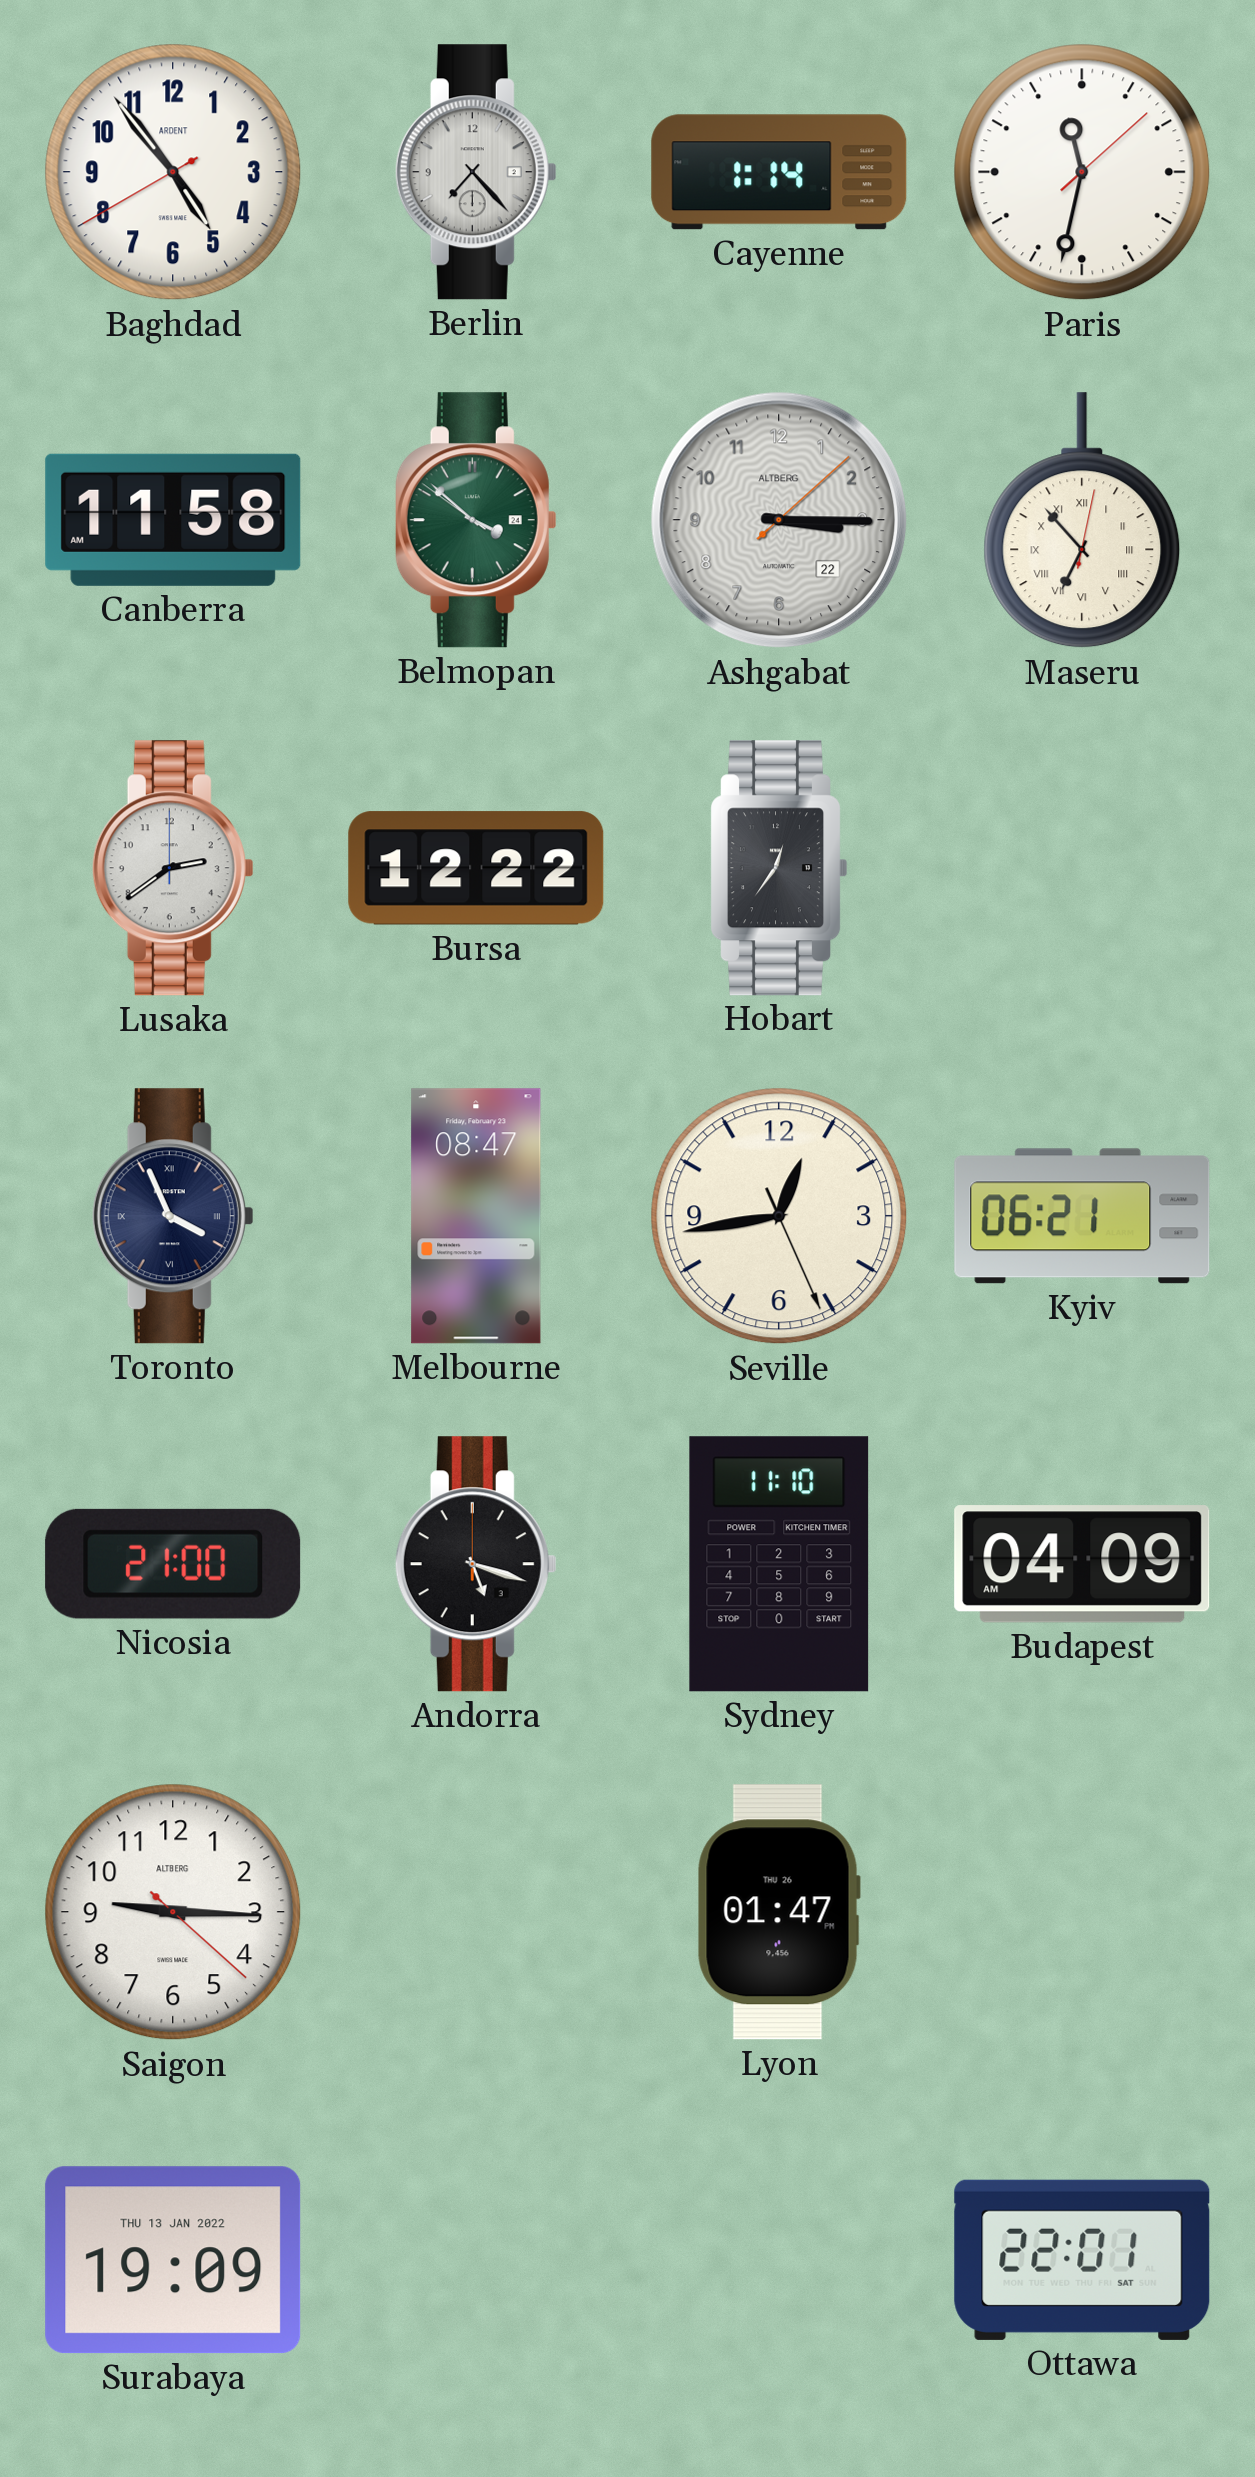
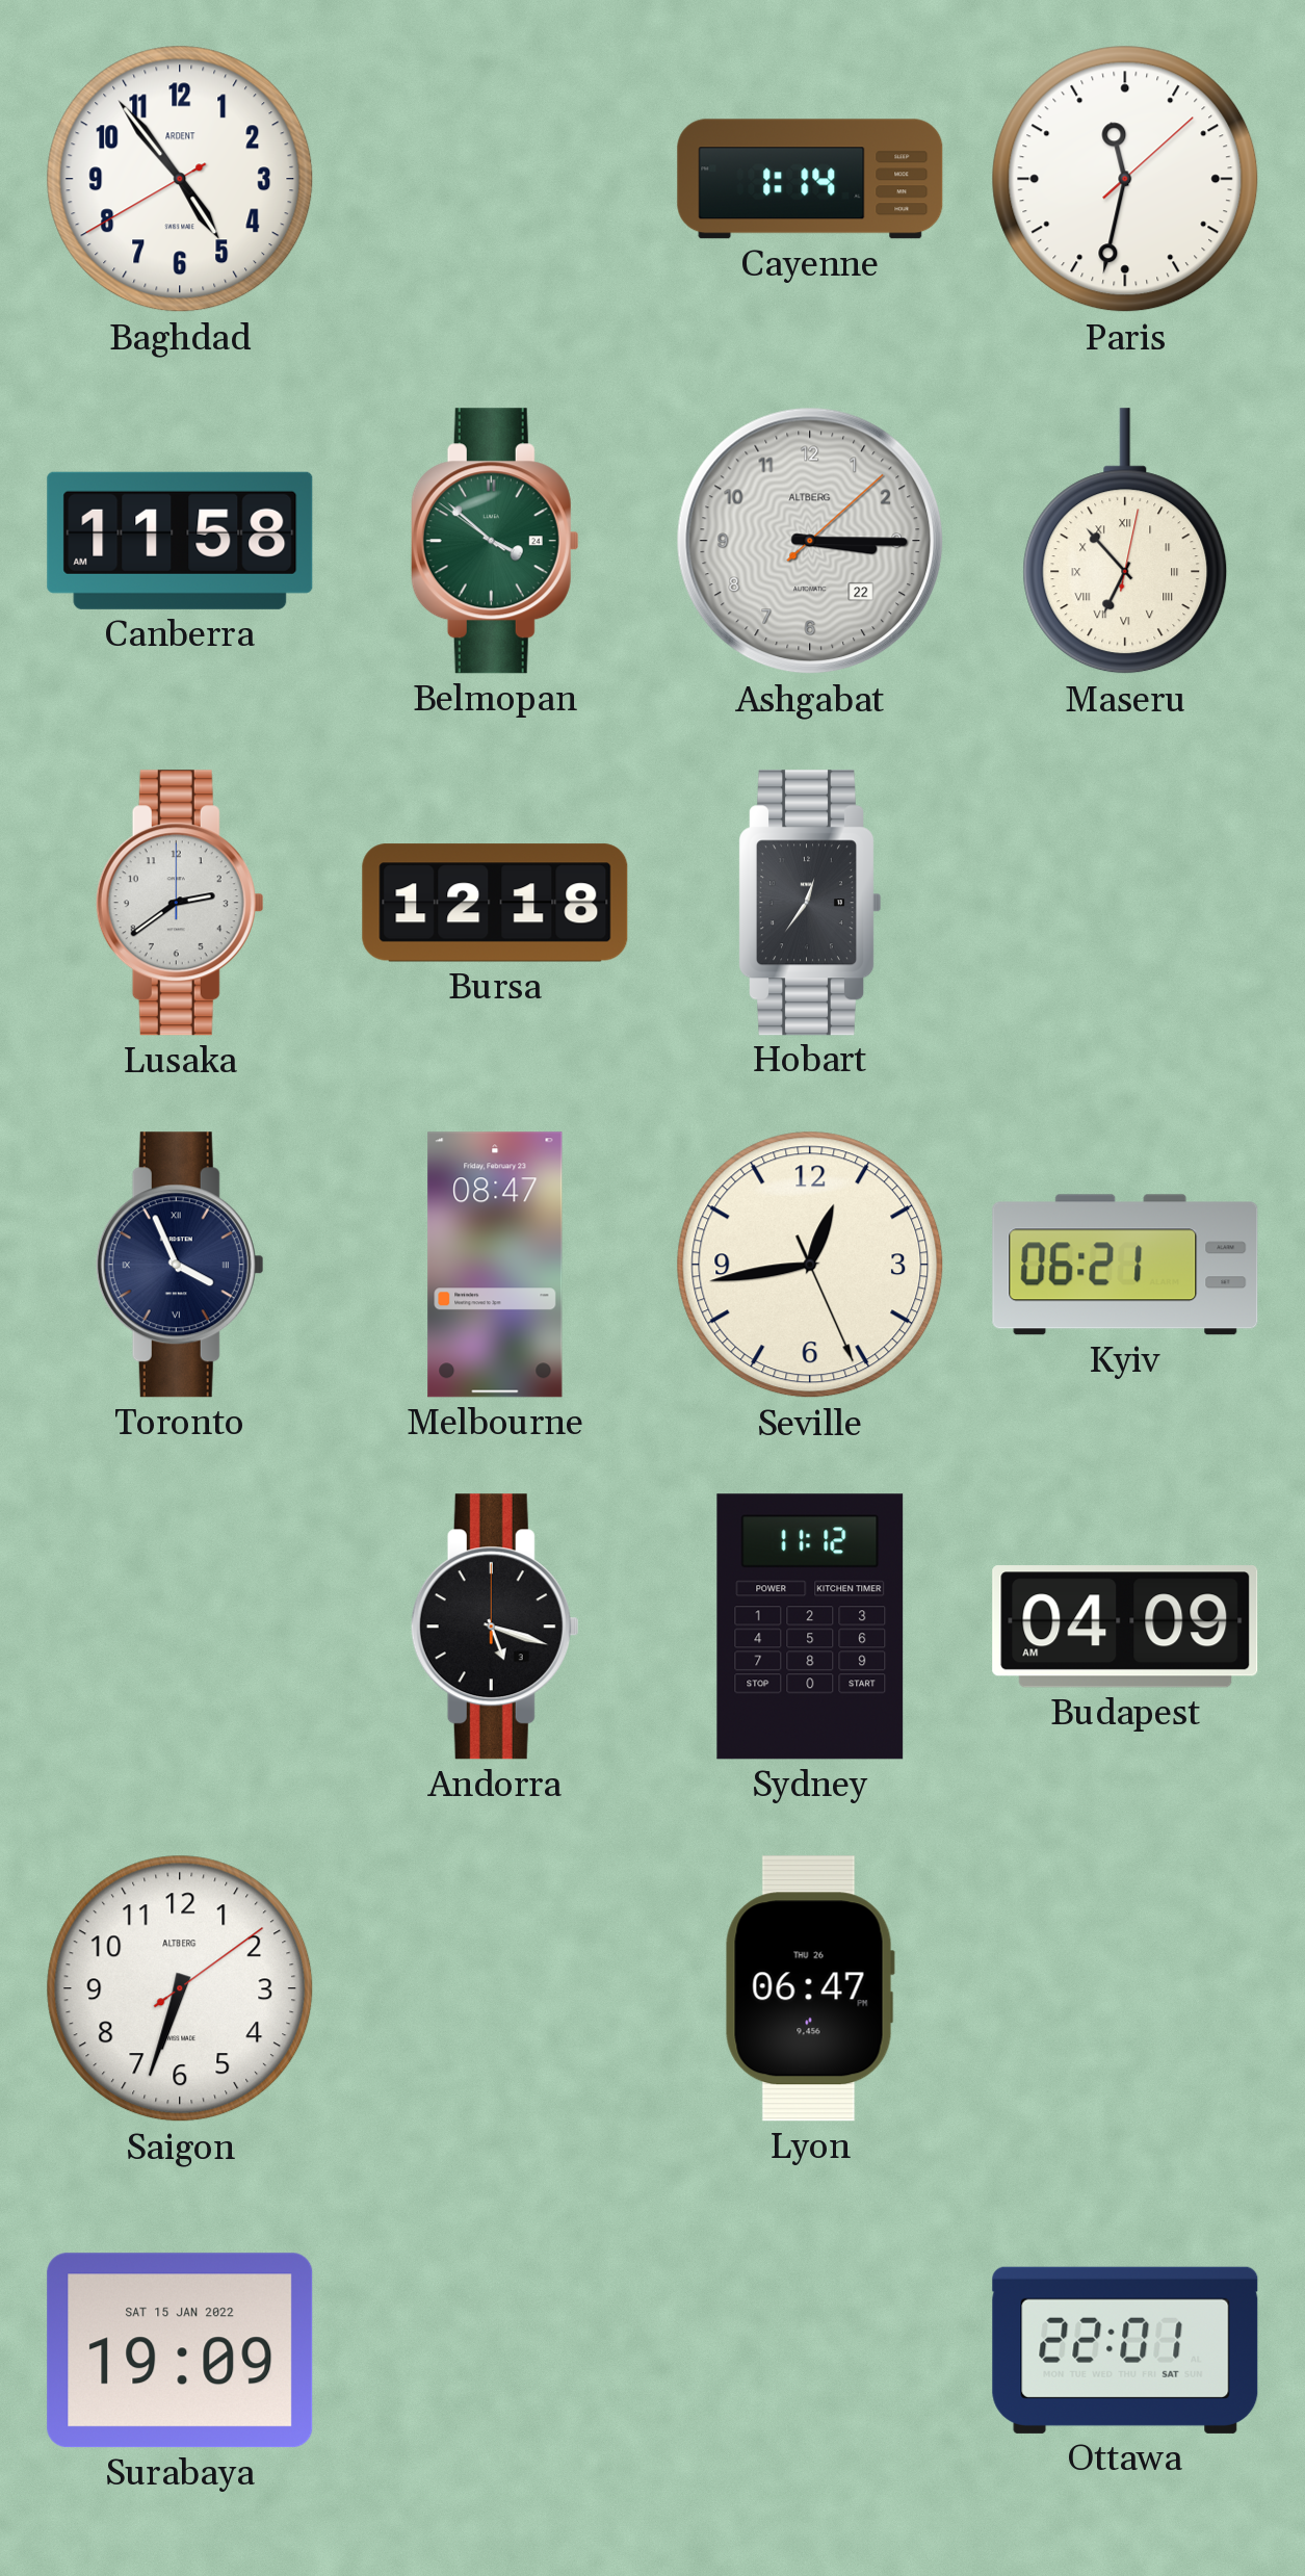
Berlin: 7:23 -> none
Bursa: 12:22 -> 12:18
Nicosia: 21:00 -> none
Sydney: 11:10 -> 11:12
Saigon: 9:15 -> 6:33
Lyon: 01:47 -> 06:47
Surabaya date: THU 13 JAN 2022 -> SAT 15 JAN 2022
